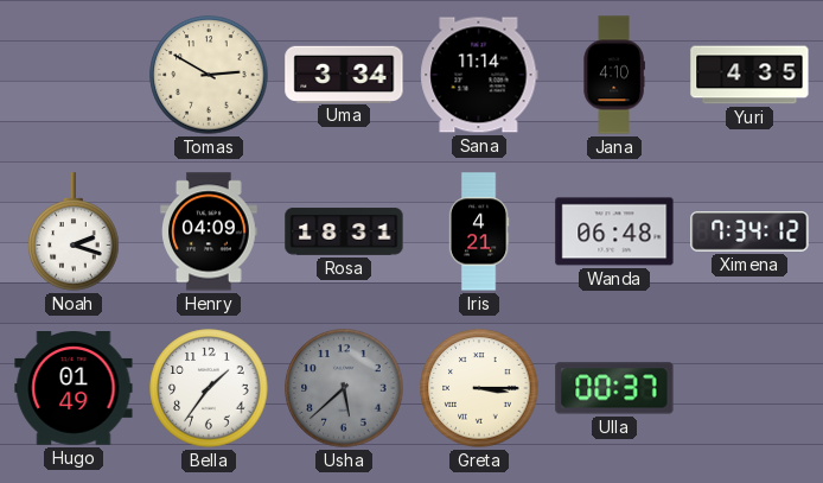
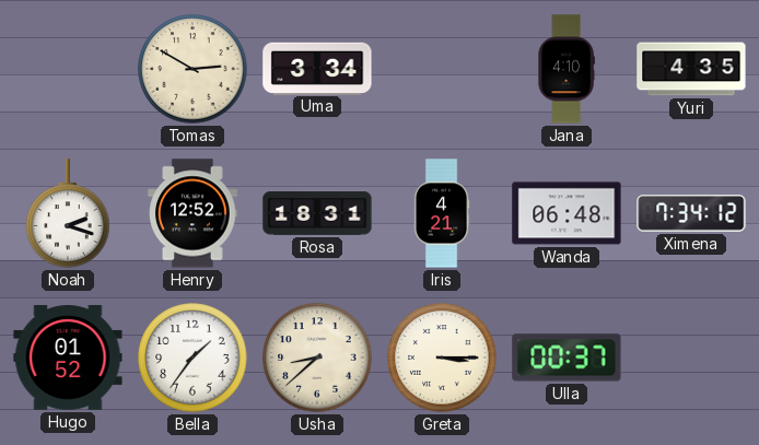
Sana: 11:14 -> none
Henry: 04:09 -> 12:52
Hugo: 01:49 -> 01:52
Usha: 5:38 -> 8:38
Usha dial: grey -> cream
